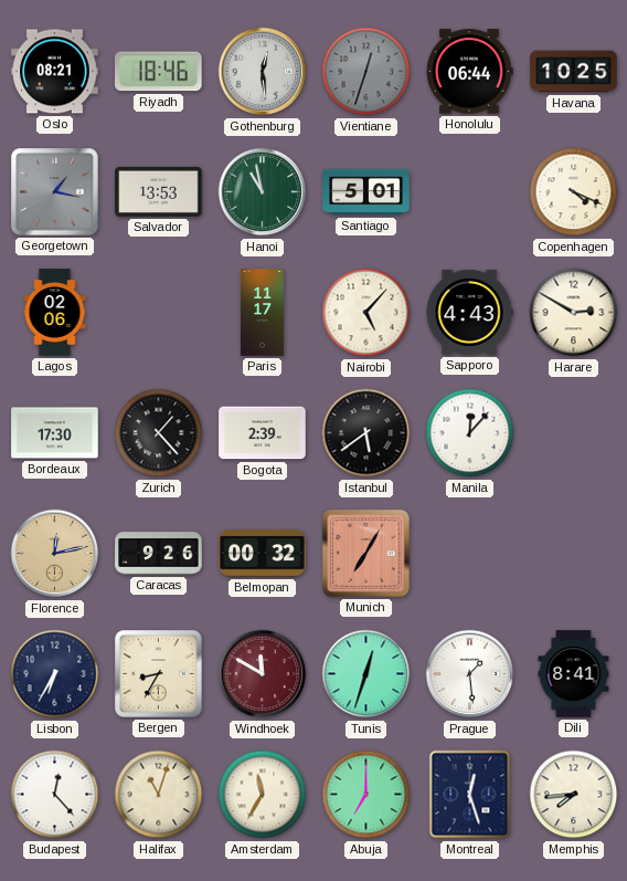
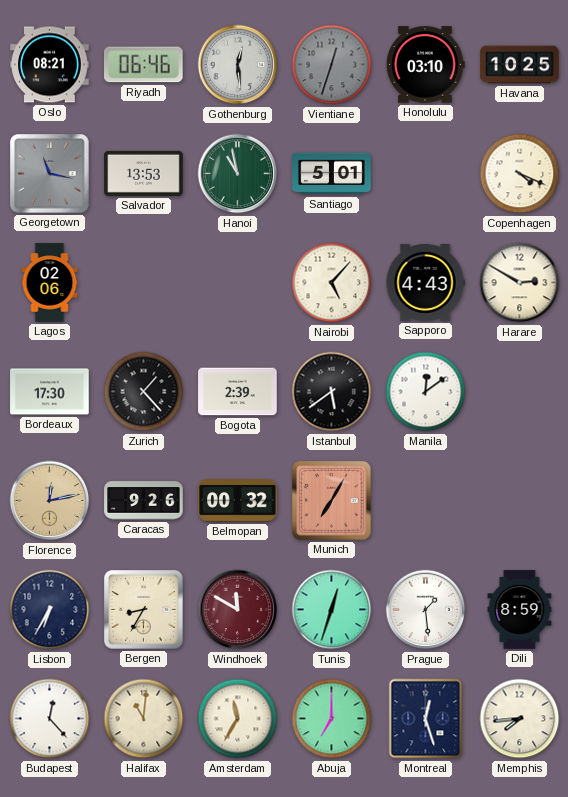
Riyadh: 18:46 -> 06:46
Honolulu: 06:44 -> 03:10
Georgetown: 1:17 -> 11:17
Paris: 11:17 -> none
Manila: 12:07 -> 12:09
Dili: 8:41 -> 8:59
Halifax: 11:03 -> 11:01
